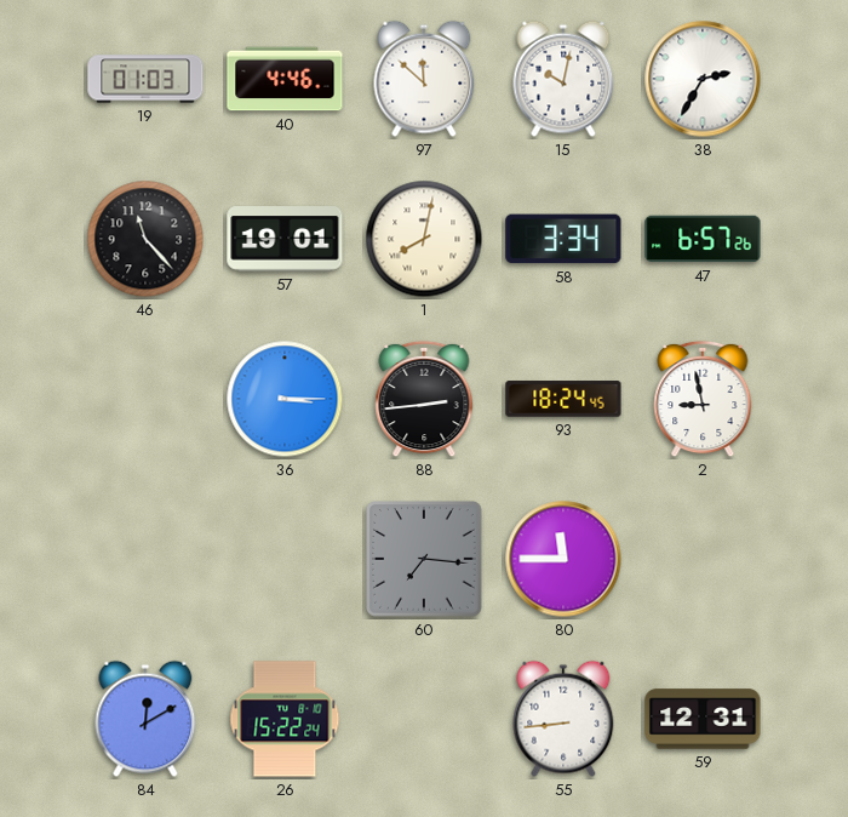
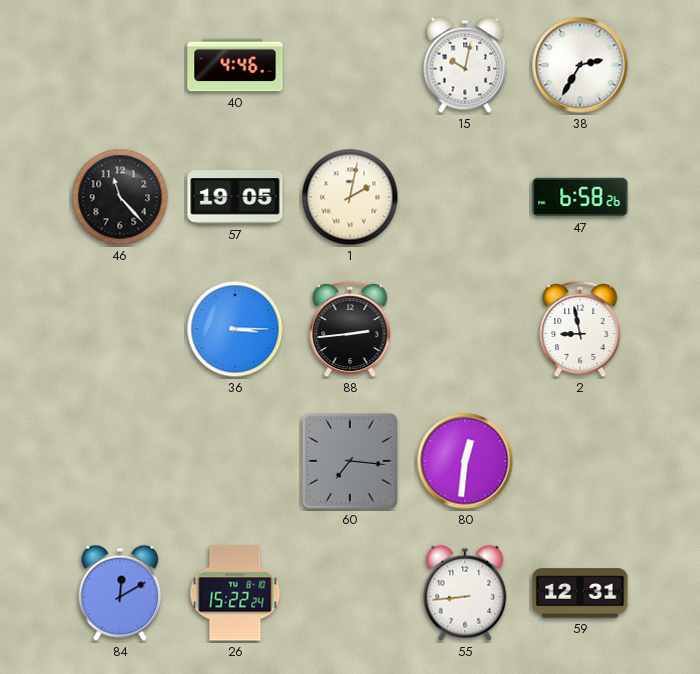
19: 01:03 -> none
97: 11:52 -> none
57: 19:01 -> 19:05
1: 8:02 -> 2:02
58: 3:34 -> none
47: 6:57 -> 6:58
93: 18:24 -> none
80: 11:45 -> 12:31
